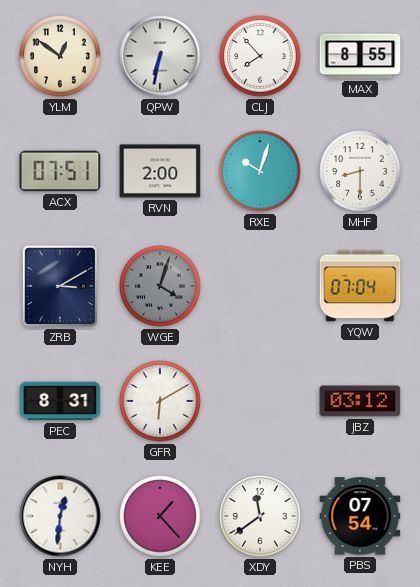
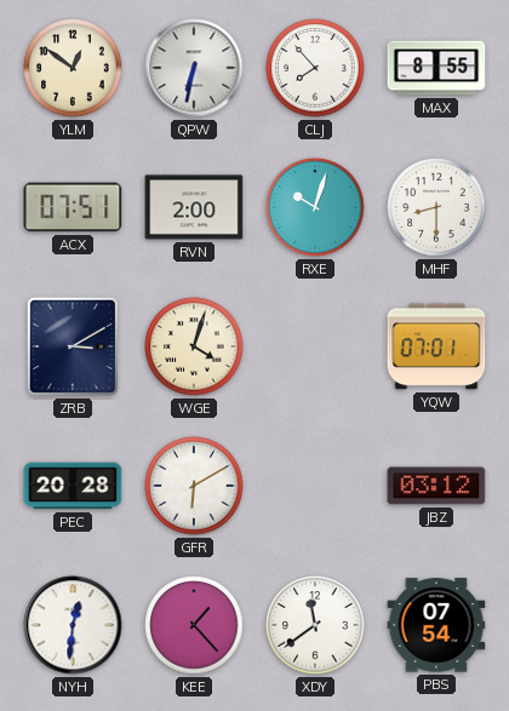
WGE dial: grey -> cream
YQW: 07:04 -> 07:01
PEC: 8:31 -> 20:28
